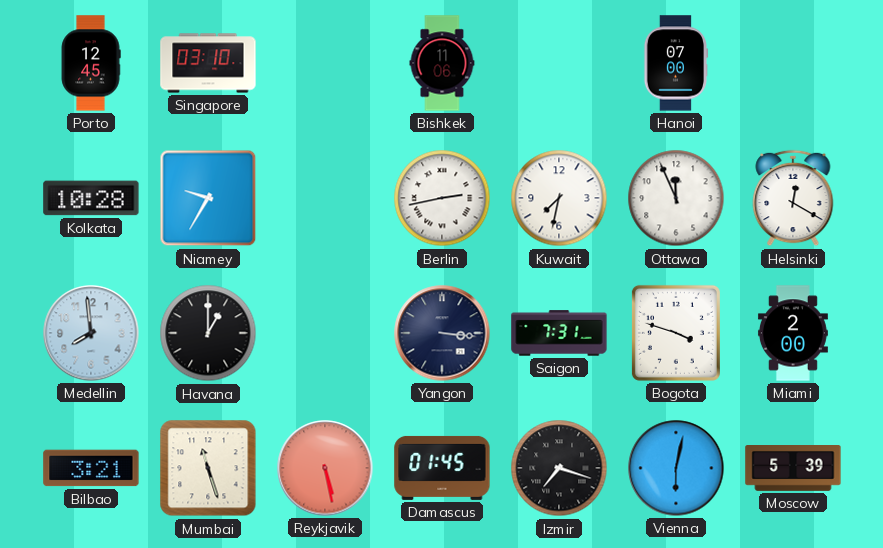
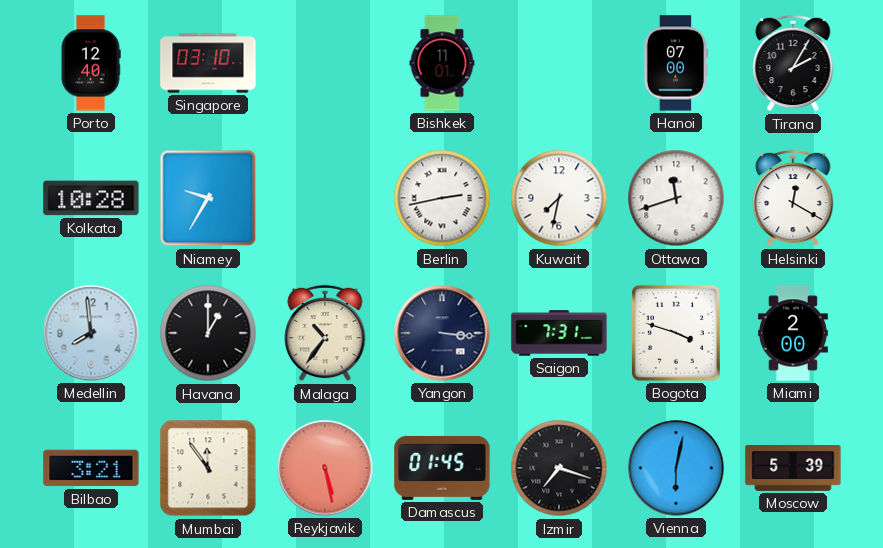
Porto: 12:45 -> 12:40
Bishkek: 11:06 -> 11:01
Tirana: none -> 2:05
Ottawa: 11:56 -> 11:42
Malaga: none -> 10:36
Mumbai: 11:27 -> 11:54
